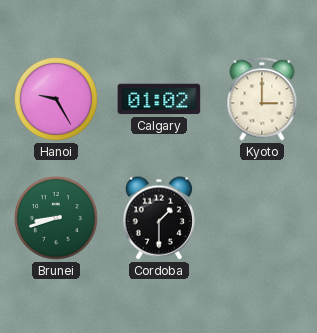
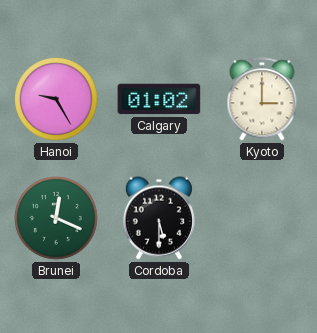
Brunei: 8:42 -> 12:19
Cordoba: 1:30 -> 5:30
